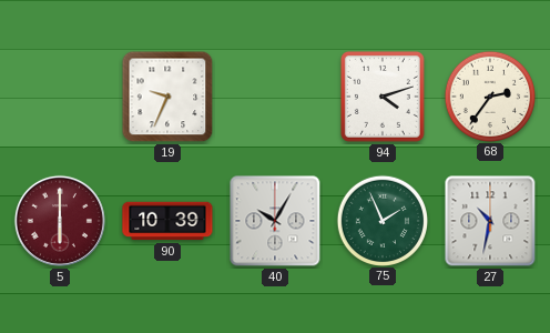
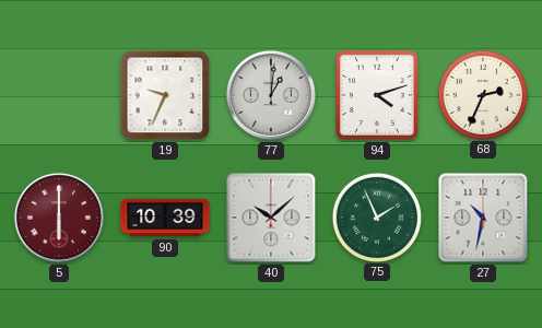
77: none -> 1:01
68: 2:36 -> 2:34
40: 10:05 -> 10:08
